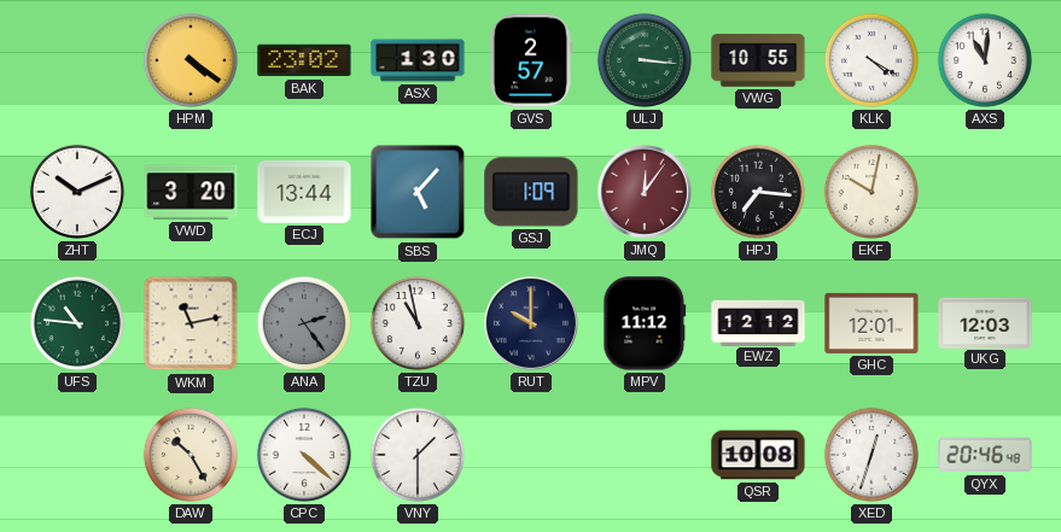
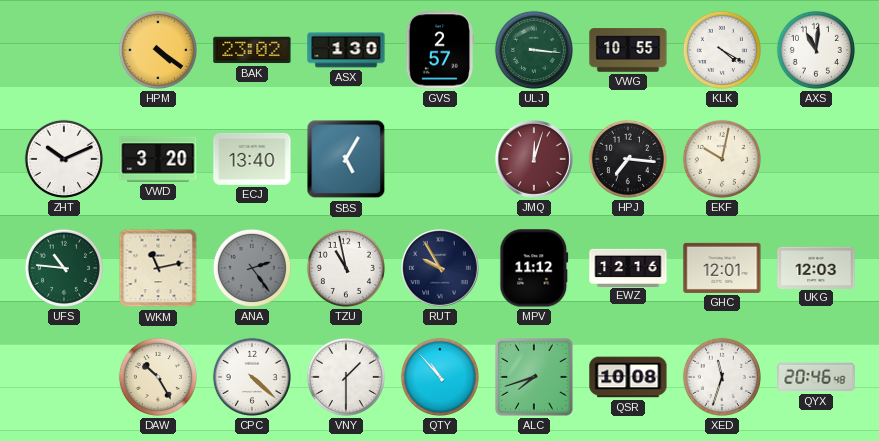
ECJ: 13:44 -> 13:40
SBS: 5:07 -> 5:05
GSJ: 1:09 -> none
JMQ: 12:06 -> 12:03
RUT: 10:00 -> 9:55
EWZ: 12:12 -> 12:16
QTY: none -> 10:53
ALC: none -> 7:42
XED: 12:33 -> 11:33
